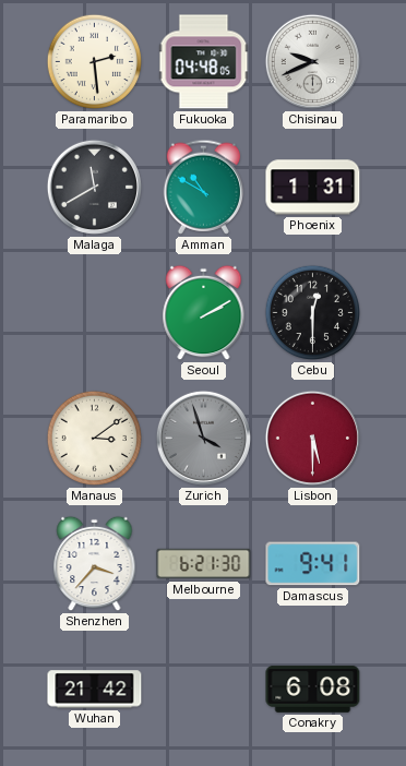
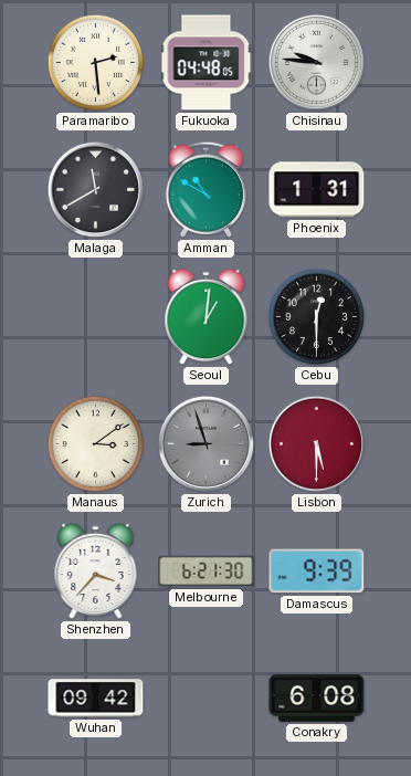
Chisinau: 9:41 -> 9:46
Seoul: 2:10 -> 1:01
Zurich: 3:57 -> 8:57
Damascus: 9:41 -> 9:39
Wuhan: 21:42 -> 09:42
